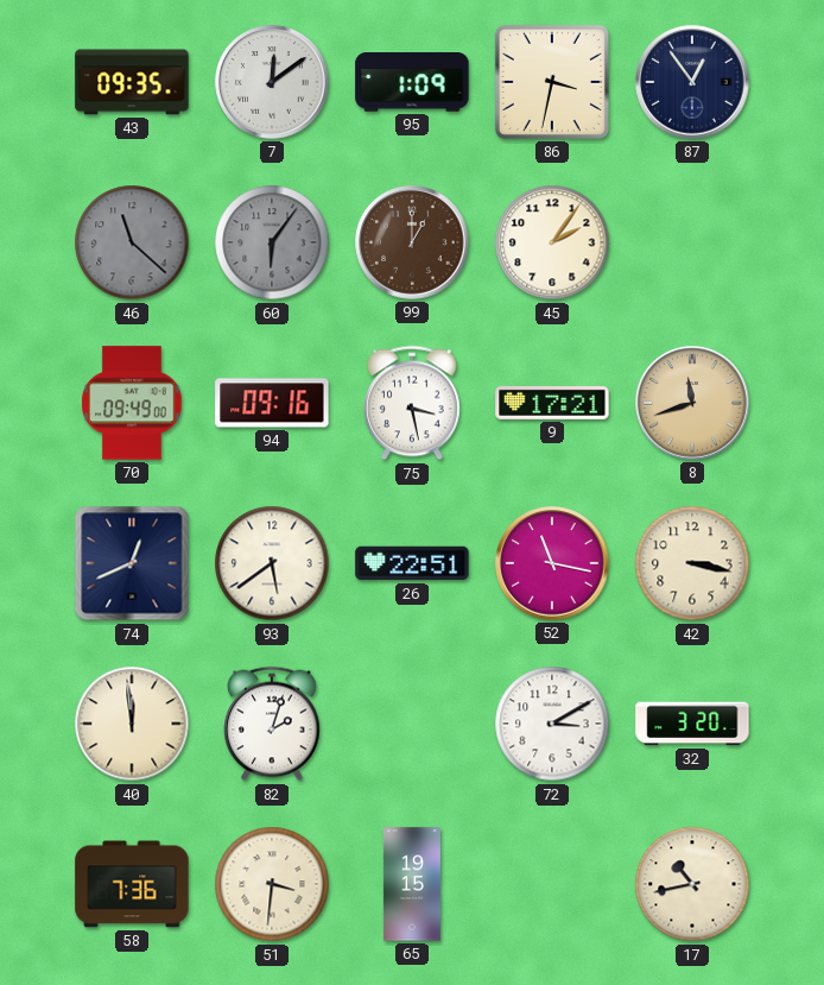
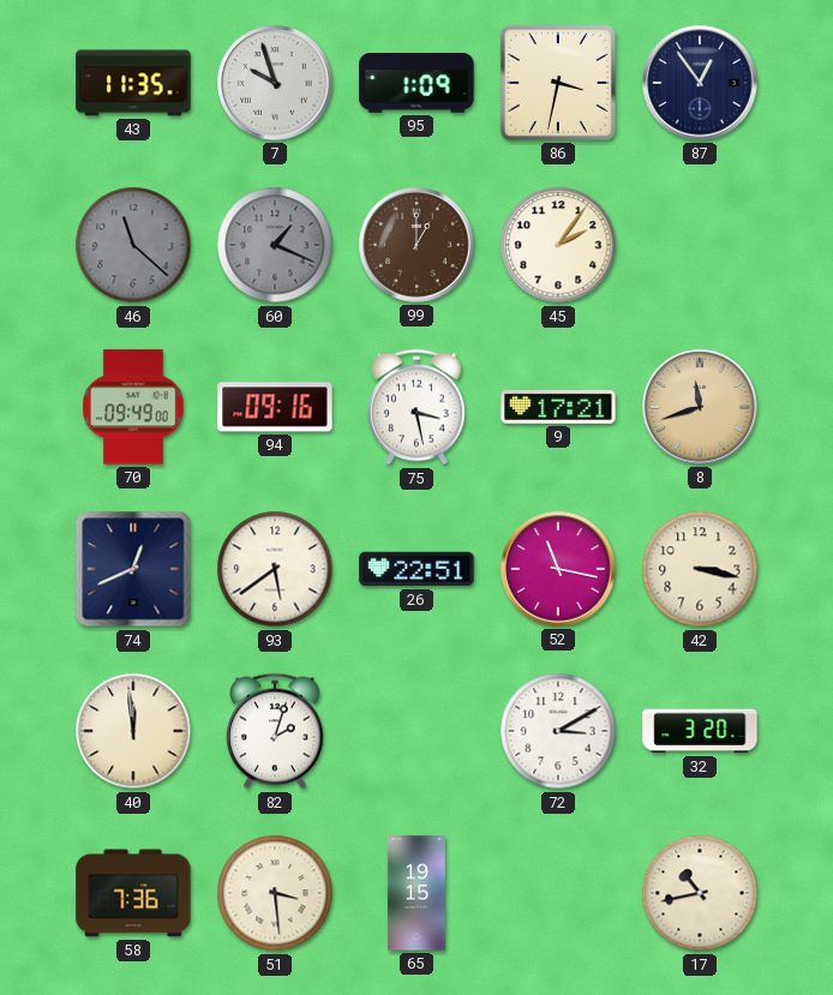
43: 09:35 -> 11:35
7: 12:09 -> 9:57
60: 6:06 -> 1:19
51: 3:31 -> 3:29
